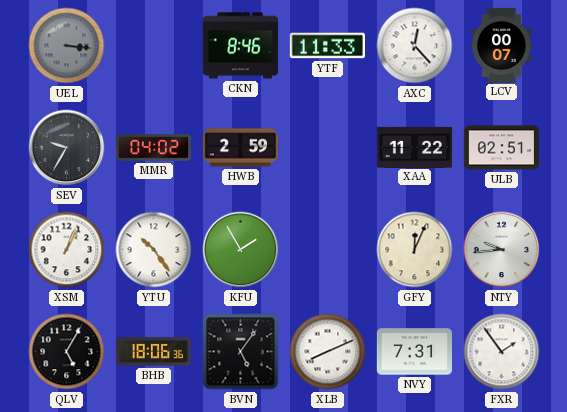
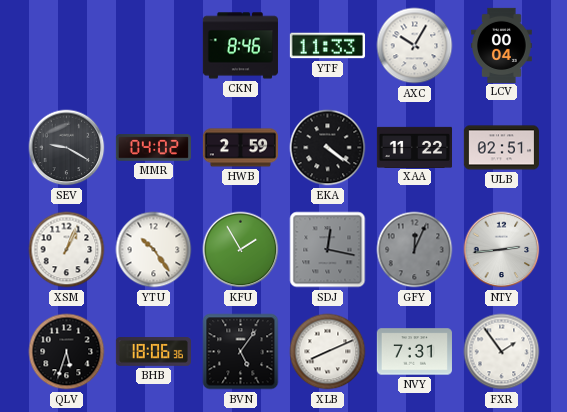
UEL: 3:16 -> none
AXC: 12:23 -> 10:05
LCV: 00:07 -> 00:04
SEV: 9:35 -> 9:20
EKA: none -> 4:21
SDJ: none -> 12:17
GFY dial: cream -> grey
NTY: 9:44 -> 2:44
QLV: 5:05 -> 5:33
